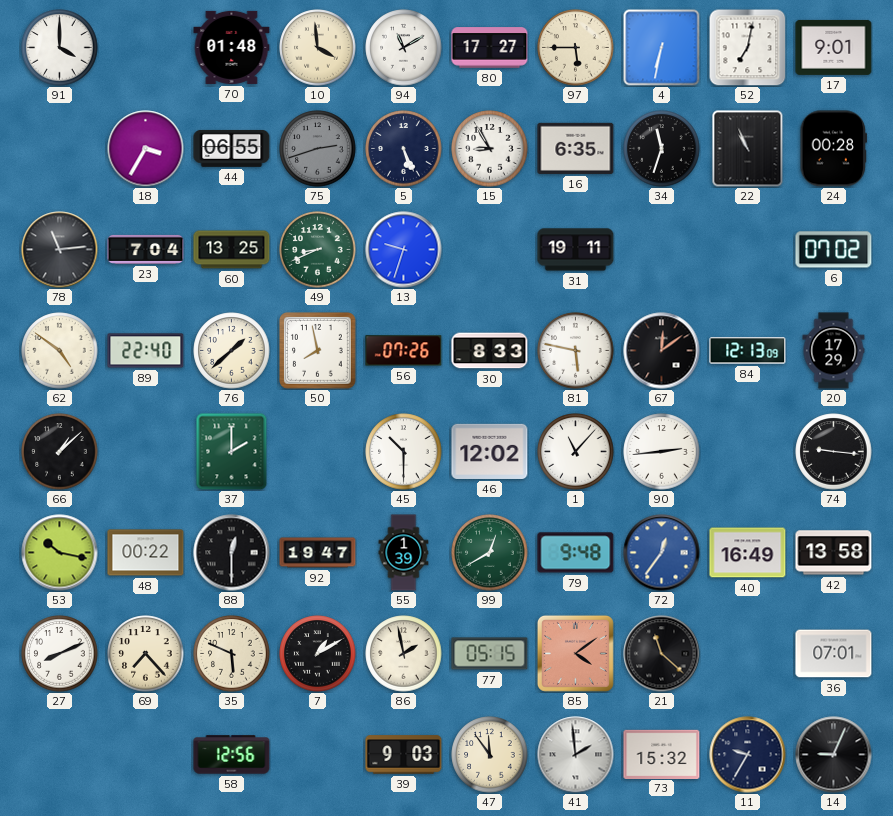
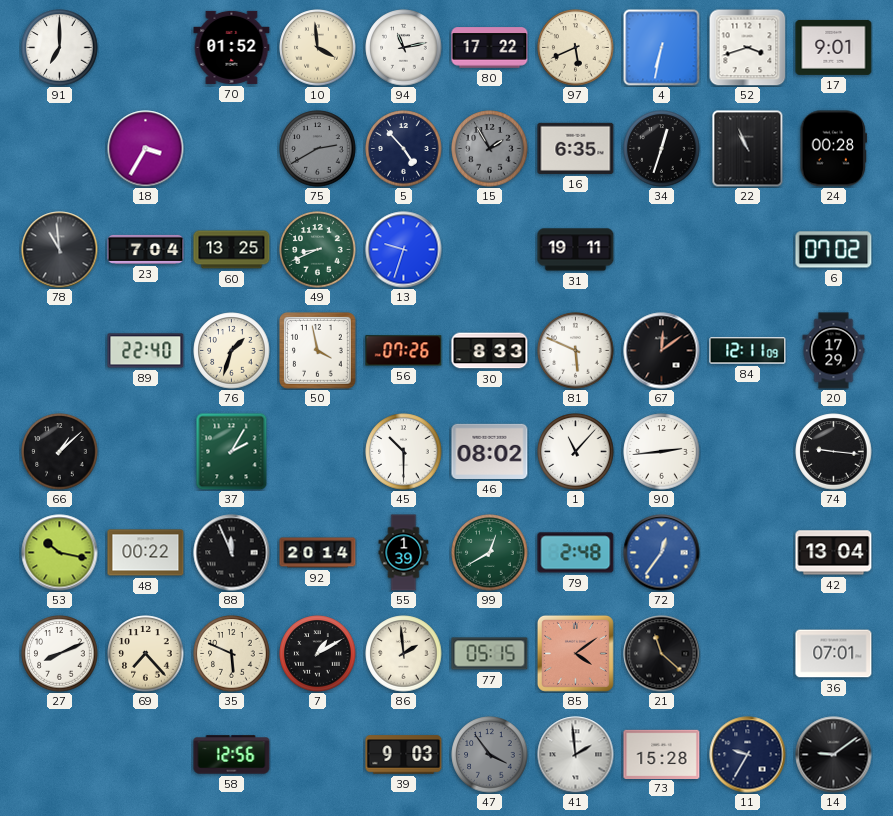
91: 4:00 -> 7:00
70: 01:48 -> 01:52
94: 11:10 -> 11:13
80: 17:27 -> 17:22
97: 5:45 -> 5:41
52: 7:02 -> 3:42
44: 06:55 -> none
75: 2:42 -> 2:40
5: 5:26 -> 4:53
15: 8:55 -> 1:55
15 dial: white -> grey
34: 11:33 -> 12:33
78: 11:14 -> 10:59
62: 4:51 -> none
76: 1:38 -> 1:33
50: 7:58 -> 3:58
81: 5:47 -> 5:49
84: 12:13 -> 12:11
37: 2:00 -> 2:05
46: 12:02 -> 08:02
88: 12:30 -> 11:56
92: 19:47 -> 20:14
79: 9:48 -> 2:48
40: 16:49 -> none
42: 13:58 -> 13:04
86: 1:58 -> 1:59
47: 11:54 -> 3:54
47 dial: cream -> grey
73: 15:32 -> 15:28
14: 9:04 -> 9:09
